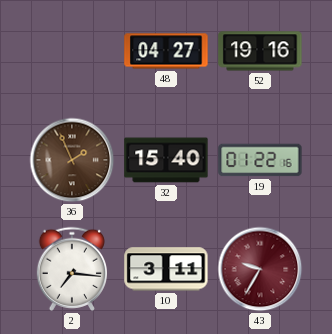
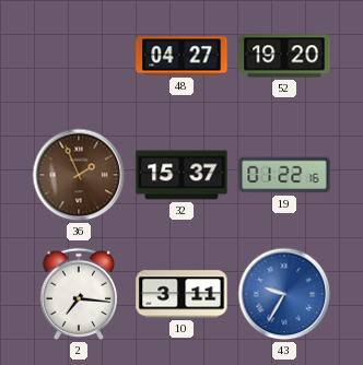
52: 19:16 -> 19:20
32: 15:40 -> 15:37
43 dial: burgundy -> blue
